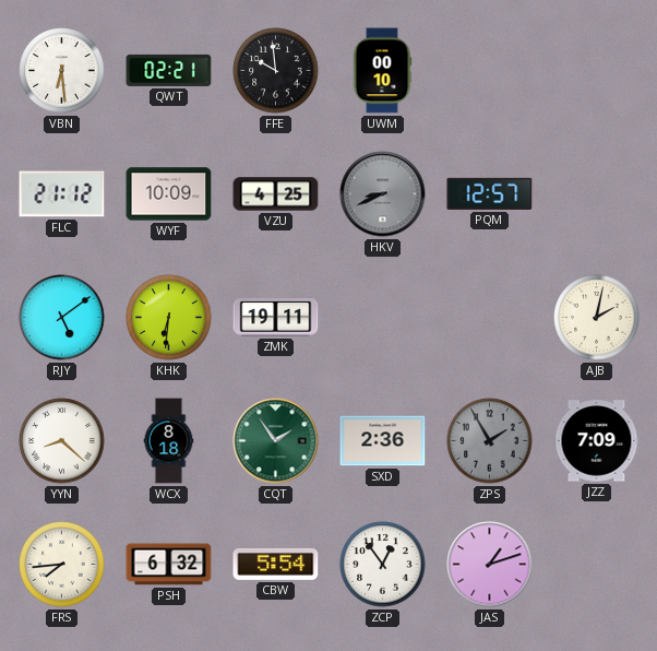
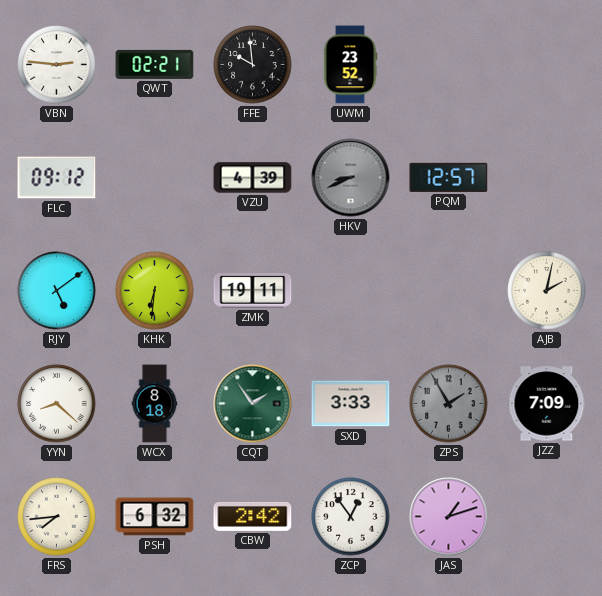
VBN: 6:29 -> 2:46
UWM: 00:10 -> 23:52
FLC: 21:12 -> 09:12
WYF: 10:09 -> none
VZU: 4:25 -> 4:39
SXD: 2:36 -> 3:33
CBW: 5:54 -> 2:42
